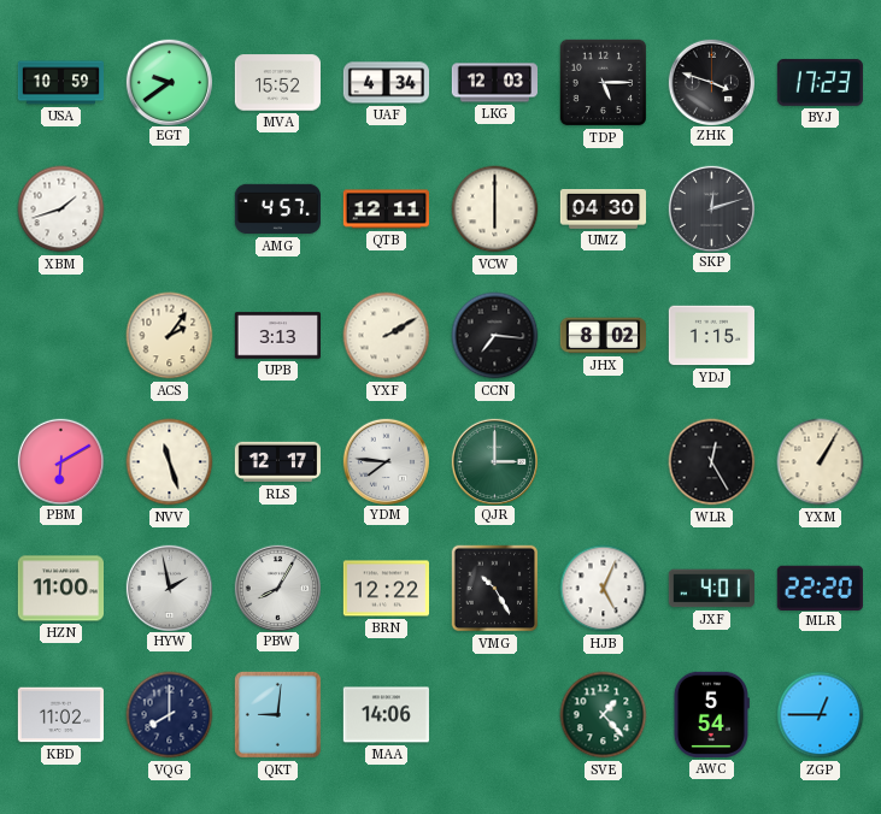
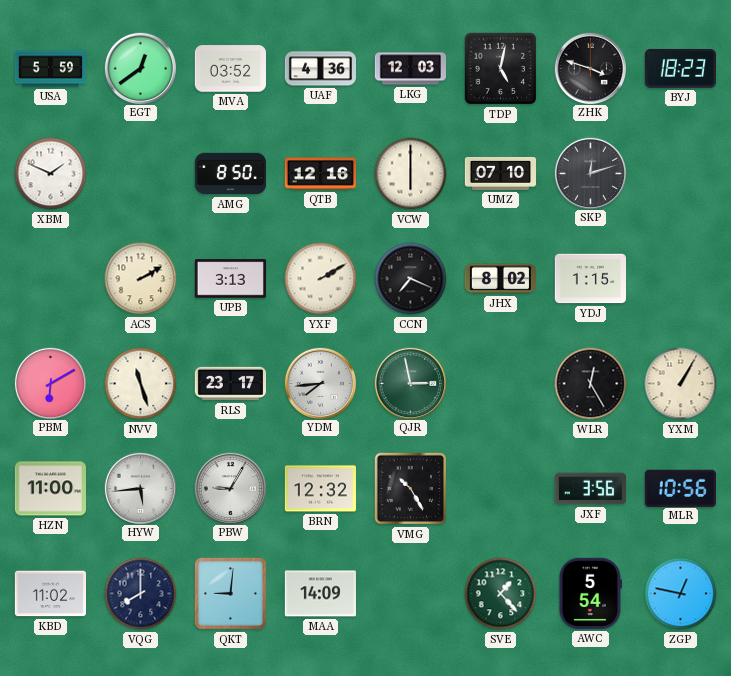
USA: 10:59 -> 5:59
EGT: 9:39 -> 12:39
MVA: 15:52 -> 03:52
UAF: 4:34 -> 4:36
TDP: 5:15 -> 5:02
BYJ: 17:23 -> 18:23
XBM: 1:42 -> 1:49
AMG: 4:57 -> 8:50
QTB: 12:11 -> 12:16
UMZ: 04:30 -> 07:10
ACS: 2:06 -> 2:10
CCN: 7:16 -> 7:19
RLS: 12:17 -> 23:17
YDM: 7:46 -> 7:44
QJR: 3:00 -> 2:58
HYW: 1:58 -> 5:44
PBW: 8:05 -> 9:05
BRN: 12:22 -> 12:32
HJB: 5:04 -> none
JXF: 4:01 -> 3:56
MLR: 22:20 -> 10:56
MAA: 14:06 -> 14:09
ZGP: 12:45 -> 12:47
